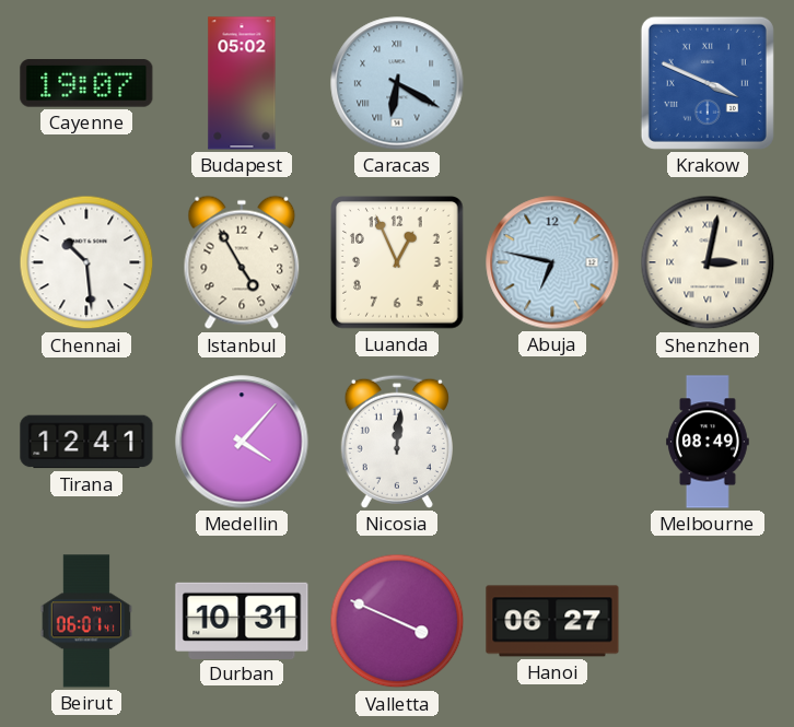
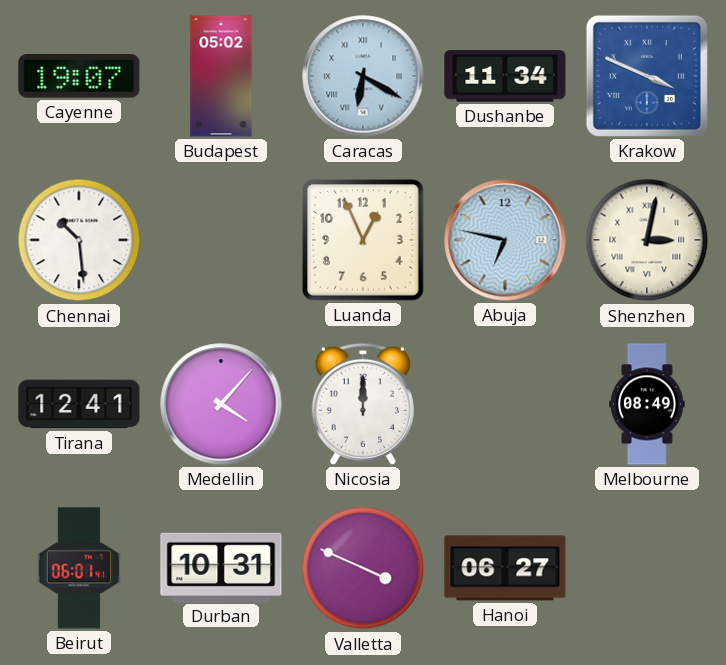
Dushanbe: none -> 11:34
Istanbul: 4:55 -> none
Nicosia: 12:01 -> 12:00
